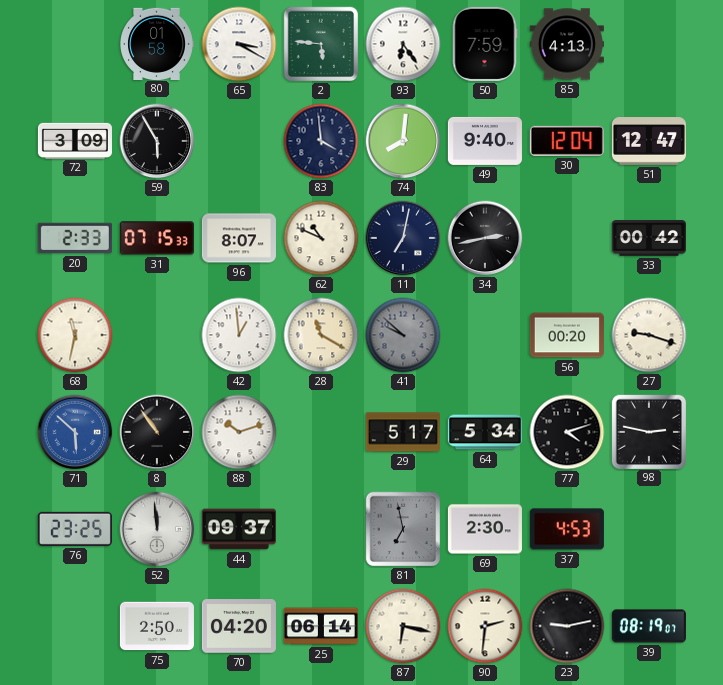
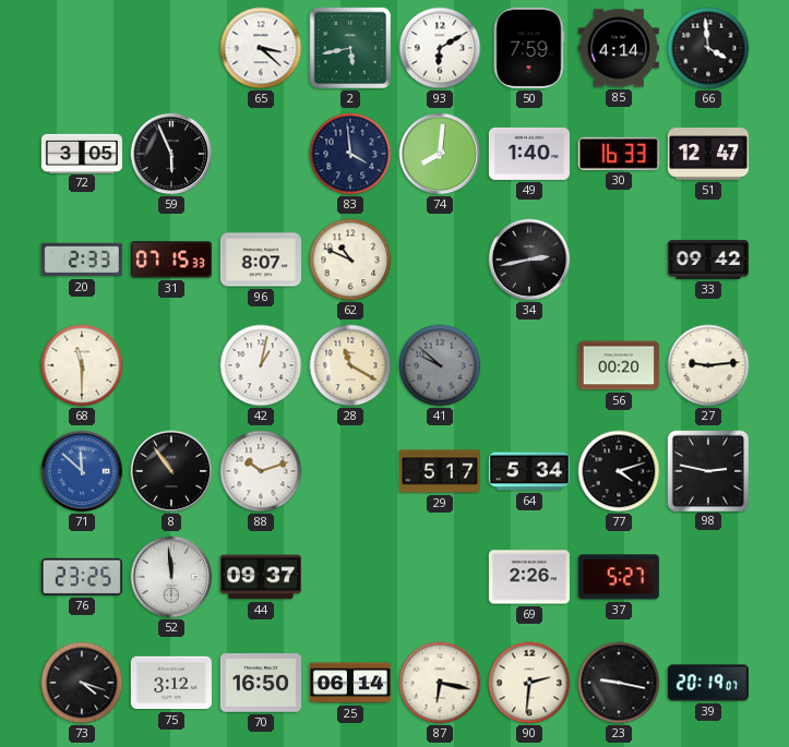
80: 01:58 -> none
65: 3:20 -> 3:22
2: 5:46 -> 5:43
93: 6:24 -> 6:10
85: 4:13 -> 4:14
66: none -> 3:59
72: 3:09 -> 3:05
59: 5:55 -> 5:56
49: 9:40 -> 1:40
30: 12:04 -> 16:33
11: 7:02 -> none
33: 00:42 -> 09:42
68: 11:32 -> 11:30
42: 12:59 -> 1:02
27: 9:18 -> 9:14
71: 5:52 -> 11:52
81: 6:58 -> none
69: 2:30 -> 2:26
37: 4:53 -> 5:27
73: none -> 4:18
75: 2:50 -> 3:12
70: 04:20 -> 16:50
23: 9:13 -> 9:17
39: 08:19 -> 20:19
